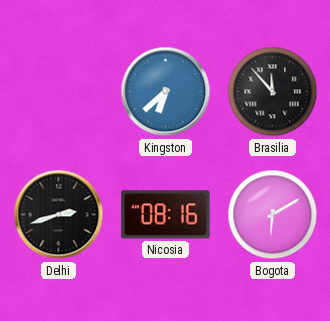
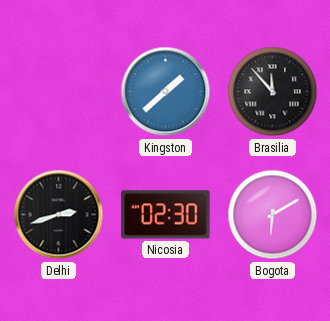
Kingston: 6:38 -> 1:38
Nicosia: 08:16 -> 02:30
